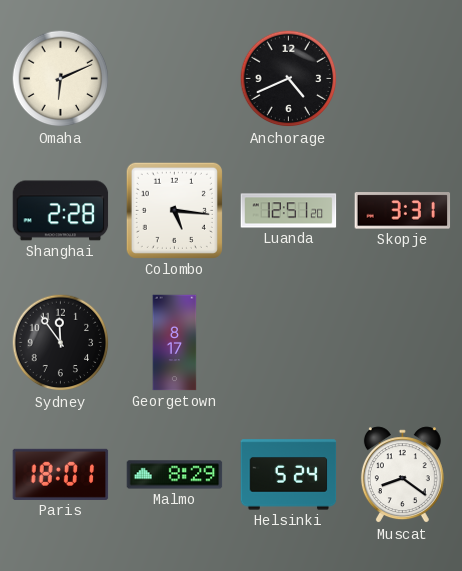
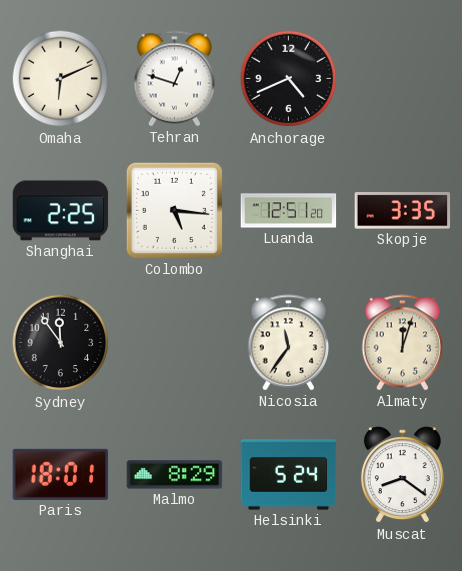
Tehran: none -> 12:48
Shanghai: 2:28 -> 2:25
Skopje: 3:31 -> 3:35
Georgetown: 8:17 -> none
Nicosia: none -> 11:36
Almaty: none -> 12:03
